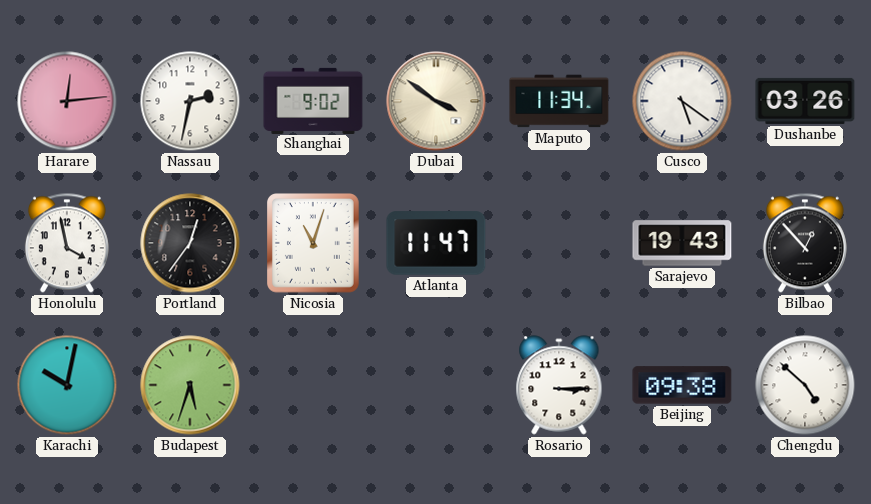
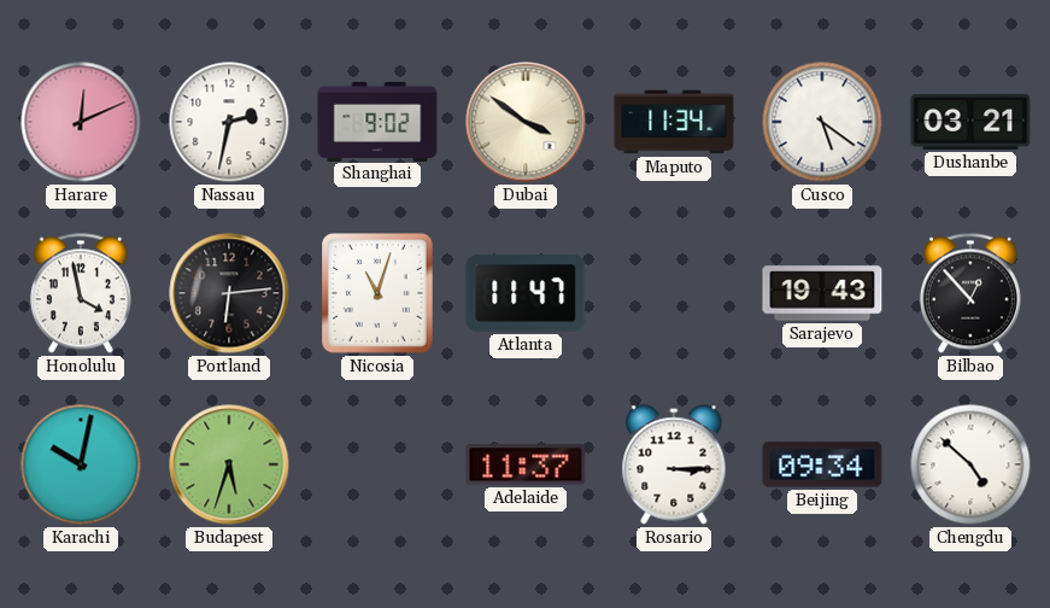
Harare: 12:14 -> 12:11
Dushanbe: 03:26 -> 03:21
Portland: 12:36 -> 6:14
Adelaide: none -> 11:37
Beijing: 09:38 -> 09:34
